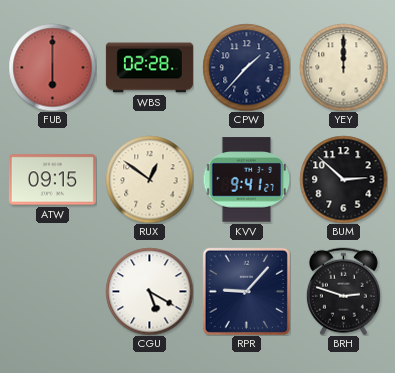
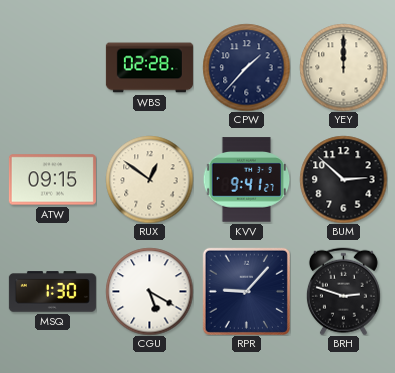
FUB: 6:00 -> none
MSQ: none -> 1:30
